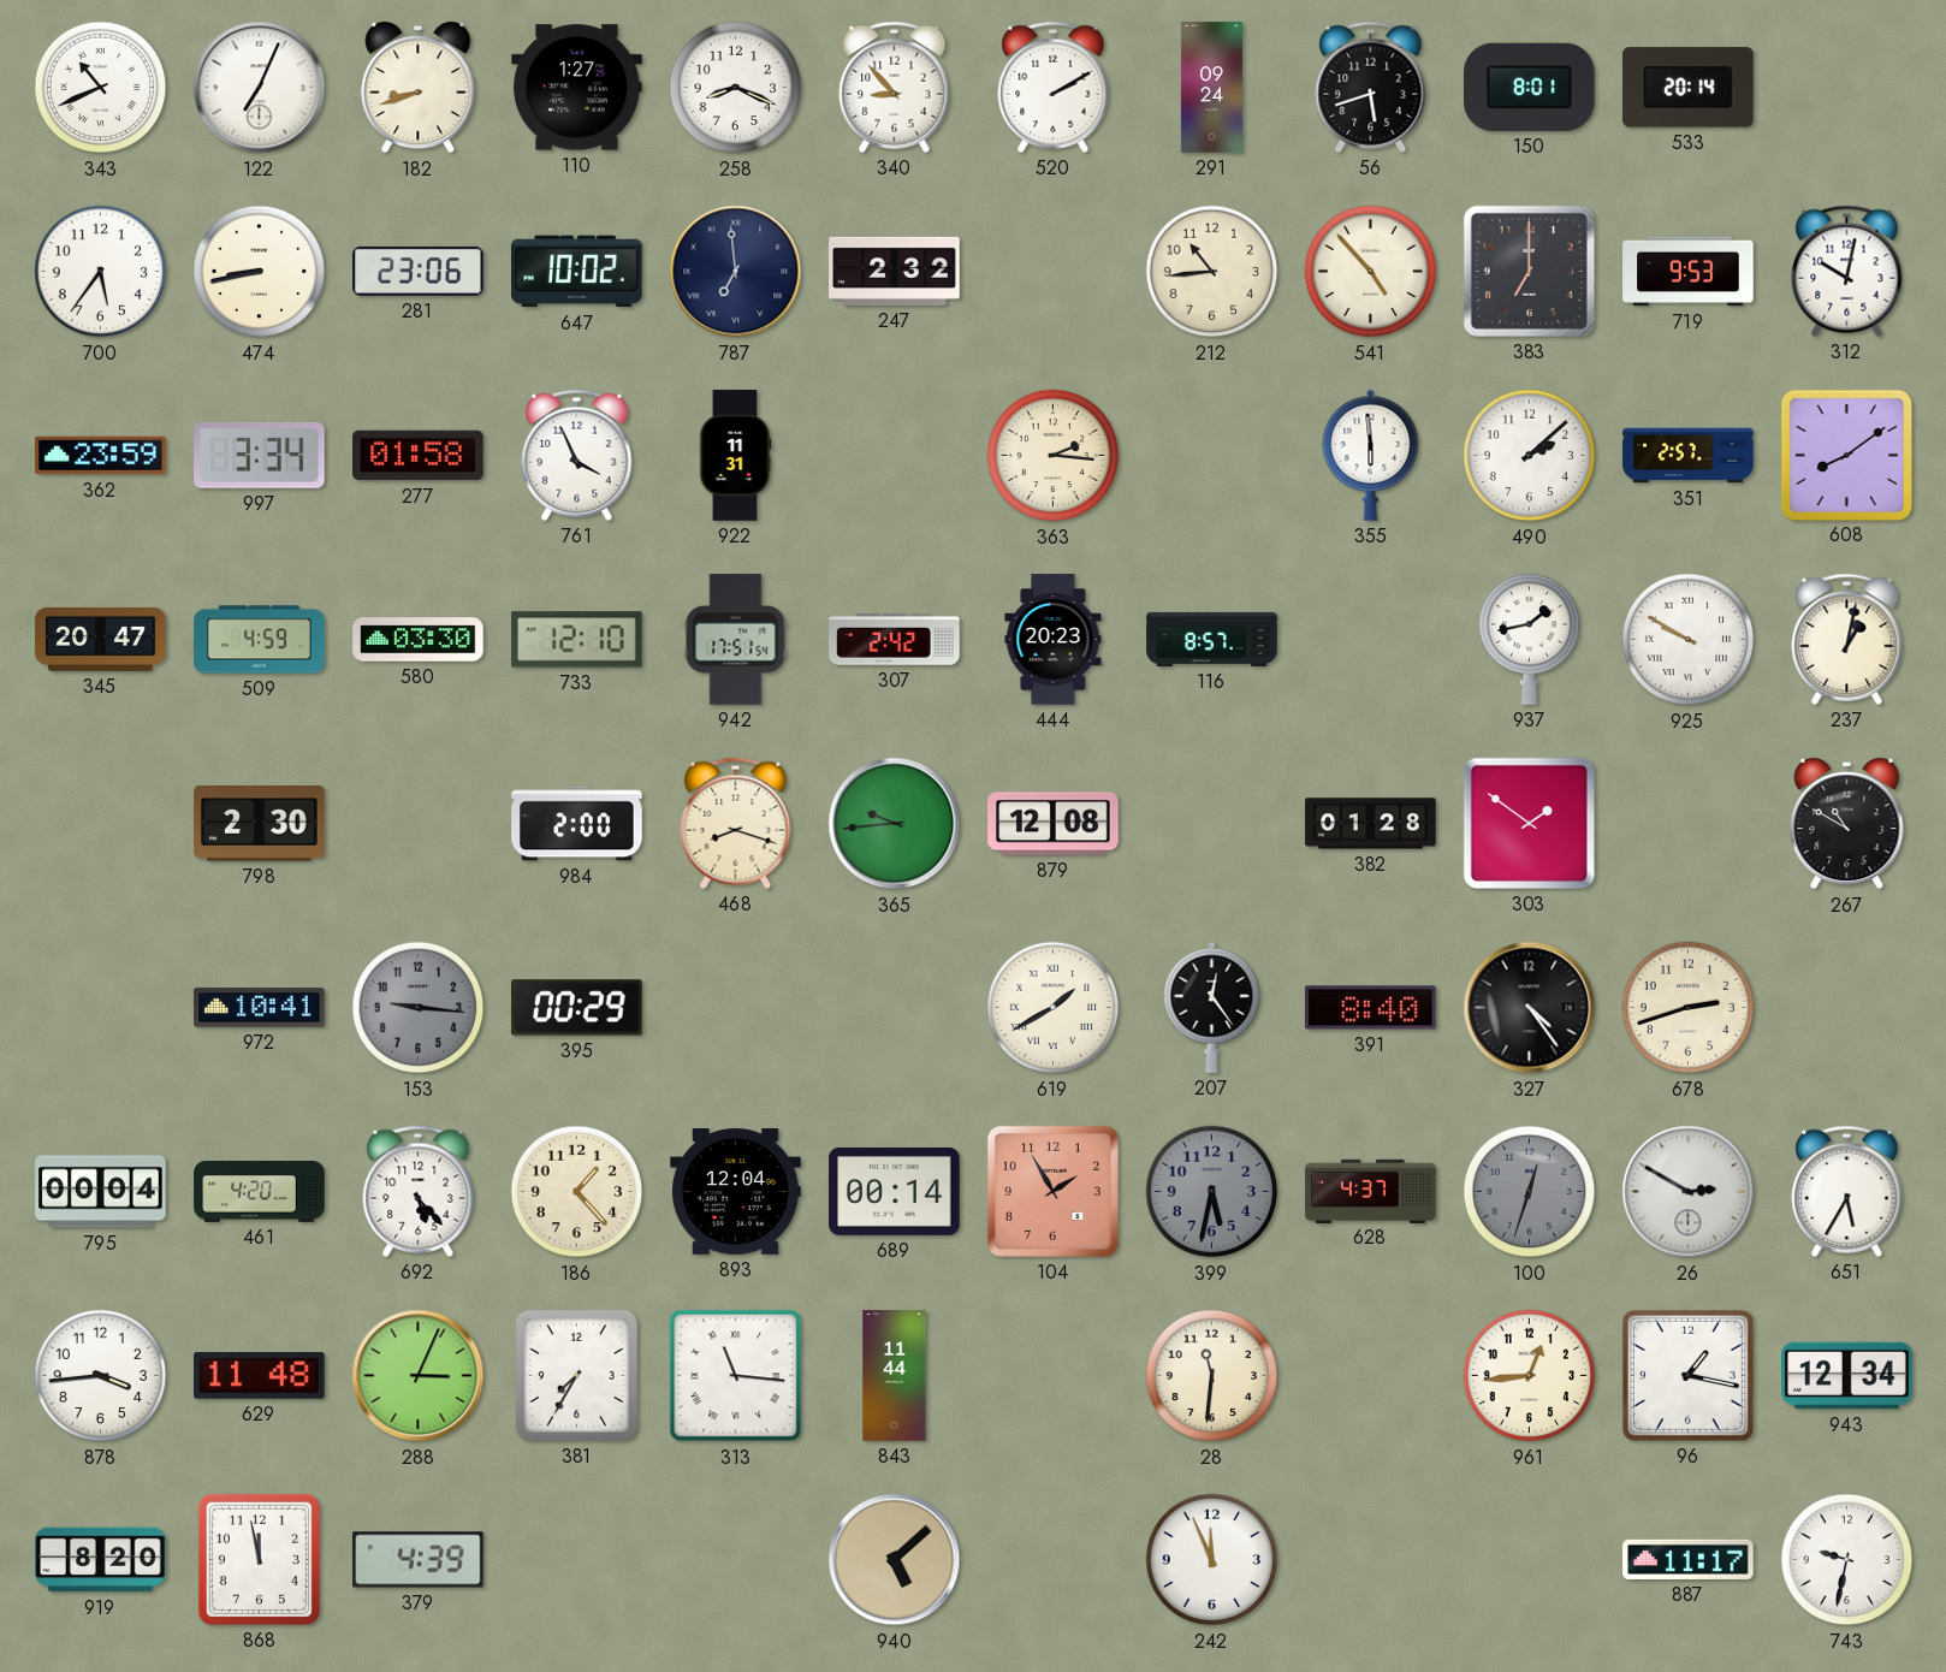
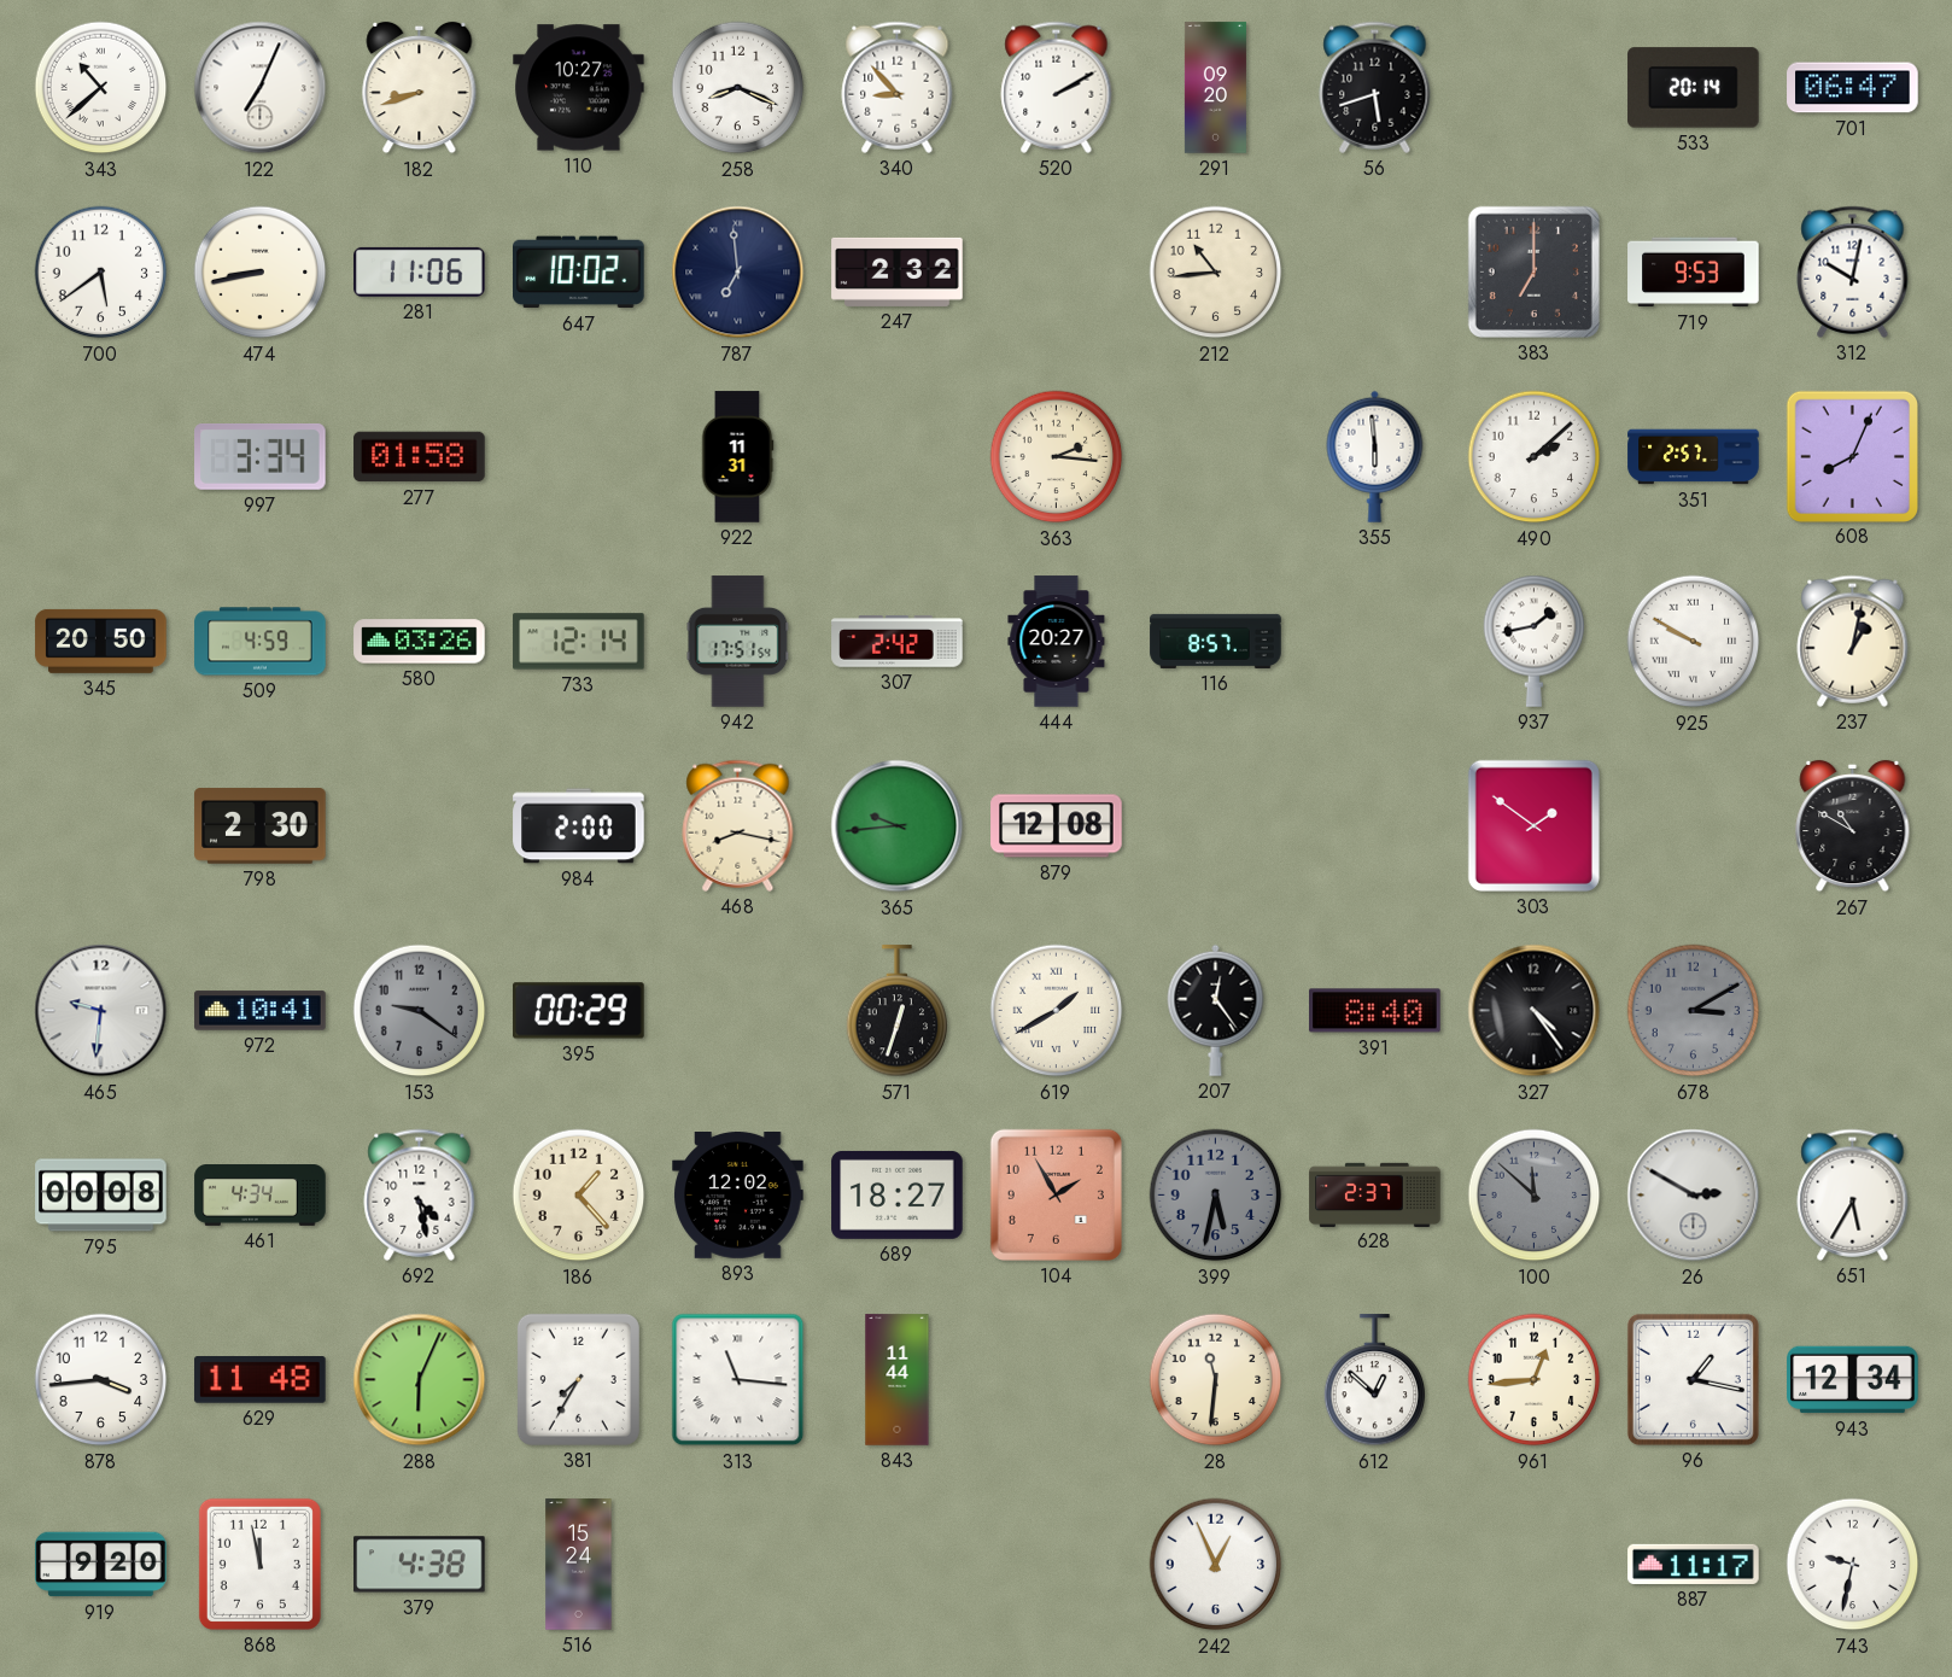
343: 10:41 -> 10:38
110: 1:27 -> 10:27
291: 09:24 -> 09:20
150: 8:01 -> none
701: none -> 06:47
700: 5:36 -> 5:39
281: 23:06 -> 11:06
541: 4:53 -> none
362: 23:59 -> none
761: 3:56 -> none
608: 8:09 -> 8:04
345: 20:47 -> 20:50
580: 03:30 -> 03:26
733: 12:10 -> 12:14
444: 20:23 -> 20:27
468: 8:18 -> 8:17
382: 01:28 -> none
465: none -> 9:31
153: 9:16 -> 9:21
571: none -> 12:33
678: 2:42 -> 3:10
678 dial: cream -> grey
795: 00:04 -> 00:08
461: 4:20 -> 4:34
692: 5:23 -> 4:28
893: 12:04 -> 12:02
689: 00:14 -> 18:27
628: 4:37 -> 2:37
100: 12:33 -> 11:52
288: 3:04 -> 6:04
612: none -> 12:52
919: 8:20 -> 9:20
379: 4:39 -> 4:38
516: none -> 15:24
940: 5:08 -> none
242: 11:56 -> 12:56
